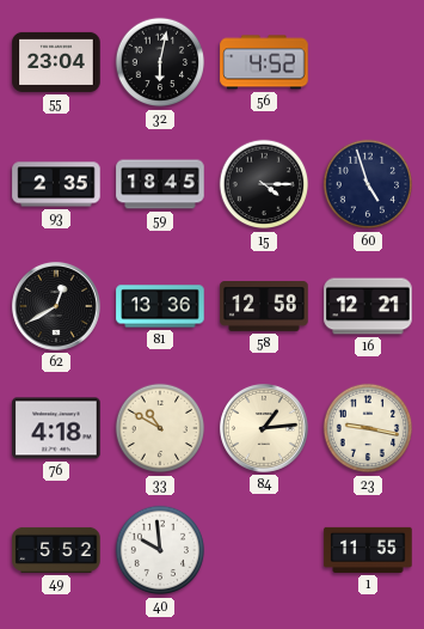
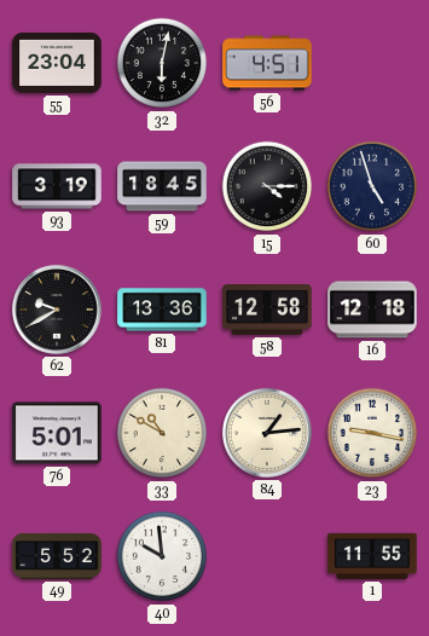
56: 4:52 -> 4:51
93: 2:35 -> 3:19
62: 12:40 -> 9:40
16: 12:21 -> 12:18
76: 4:18 -> 5:01
